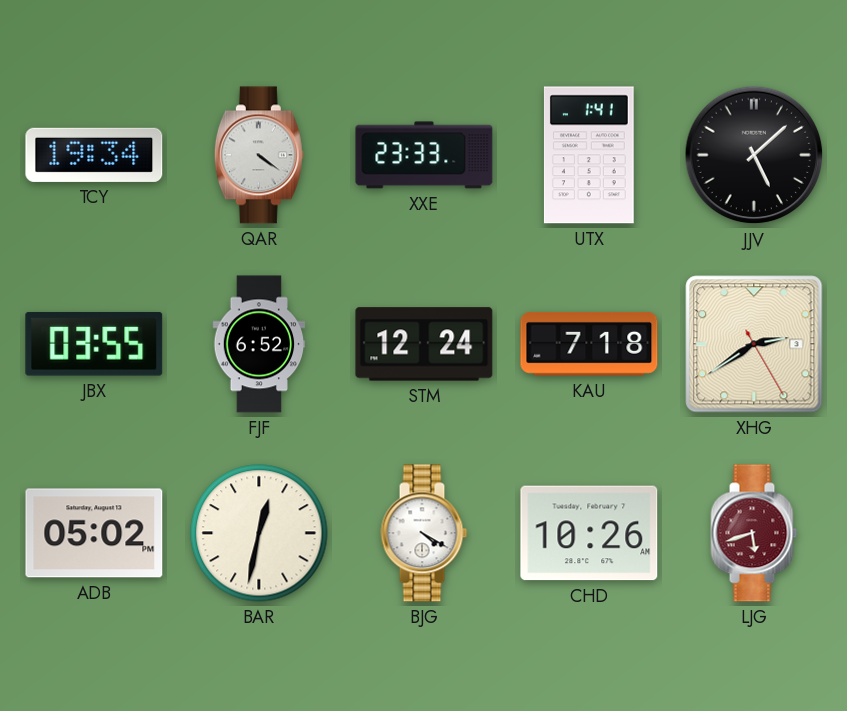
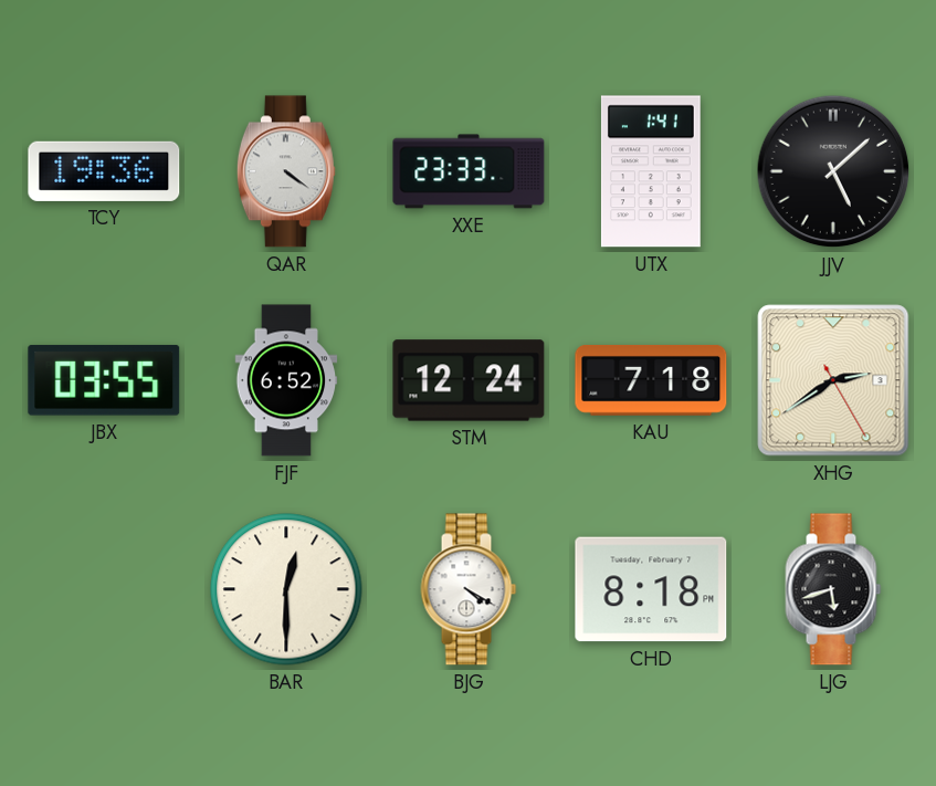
TCY: 19:34 -> 19:36
ADB: 05:02 -> none
BAR: 12:32 -> 12:30
CHD: 10:26 -> 8:18
LJG dial: burgundy -> black
